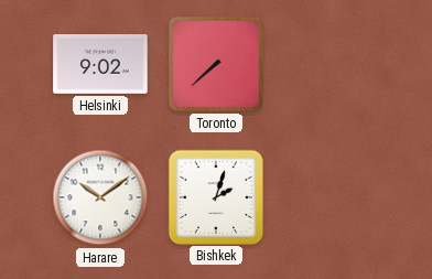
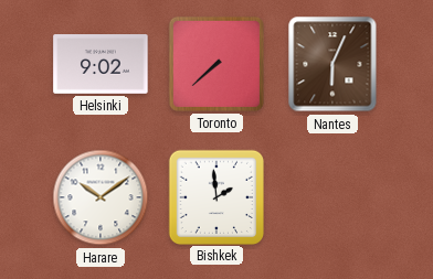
Nantes: none -> 6:04
Bishkek: 2:03 -> 1:59
